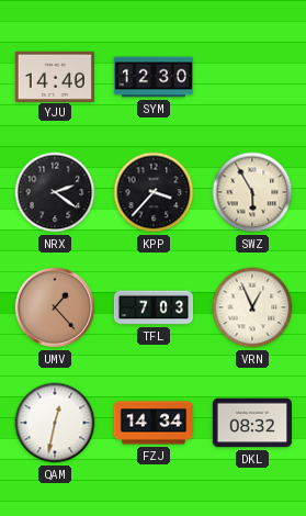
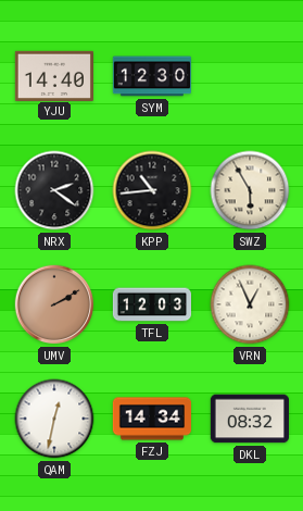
KPP: 3:37 -> 10:44
UMV: 1:23 -> 2:10
TFL: 7:03 -> 12:03
